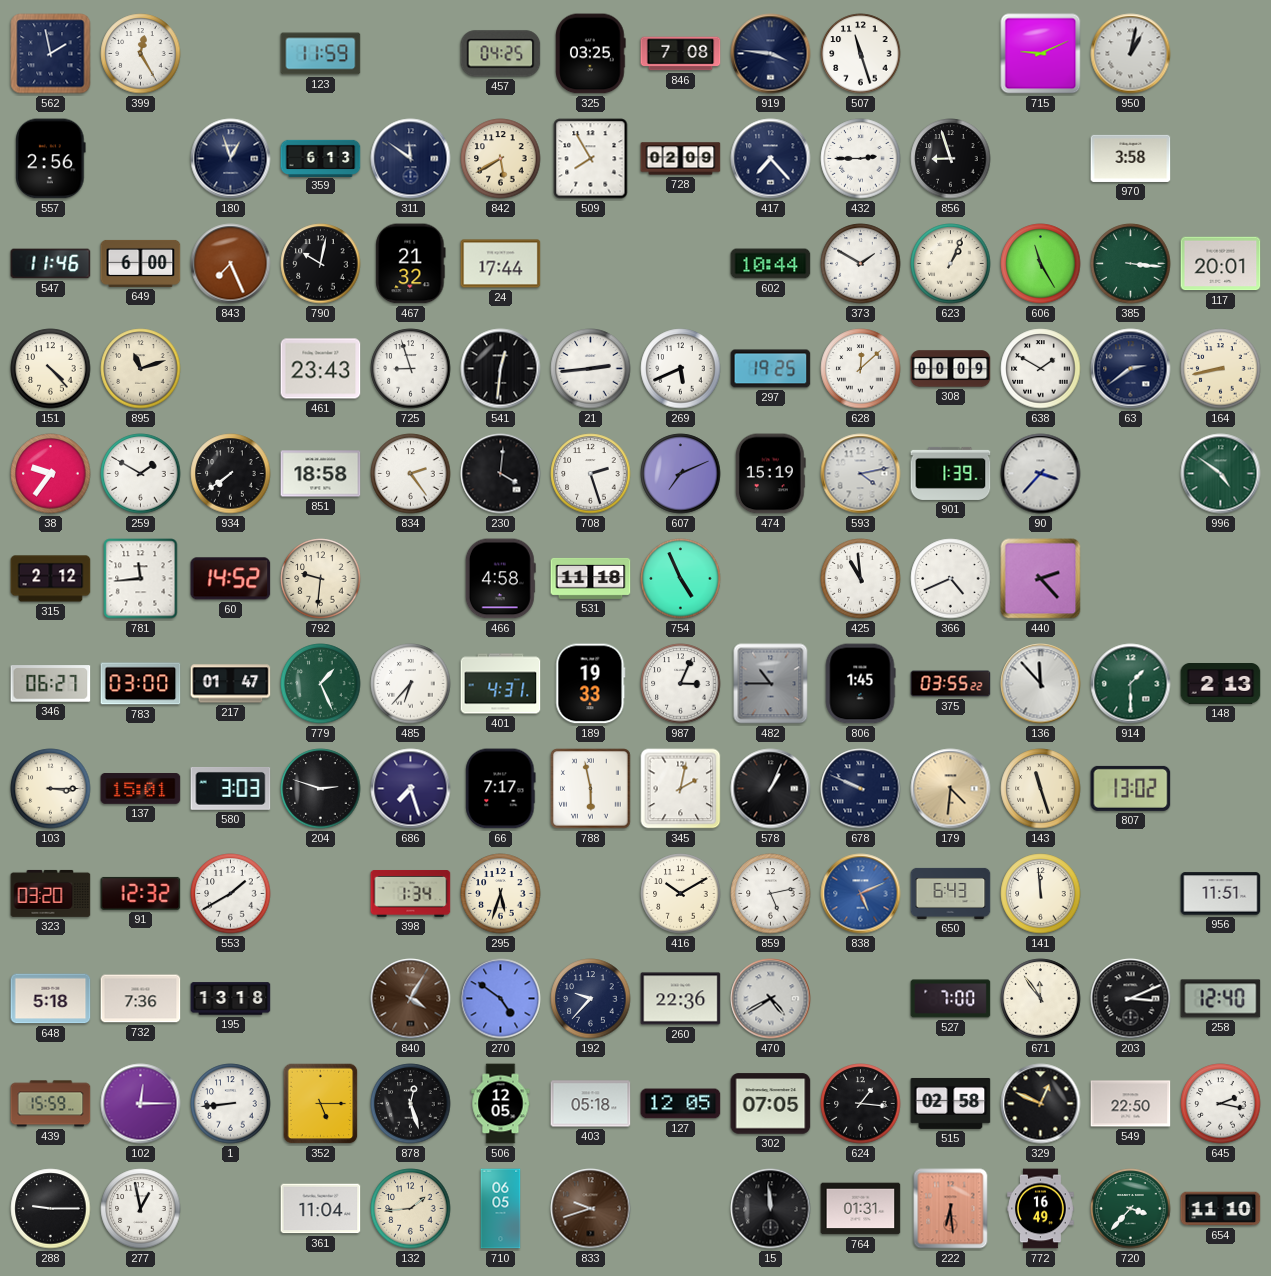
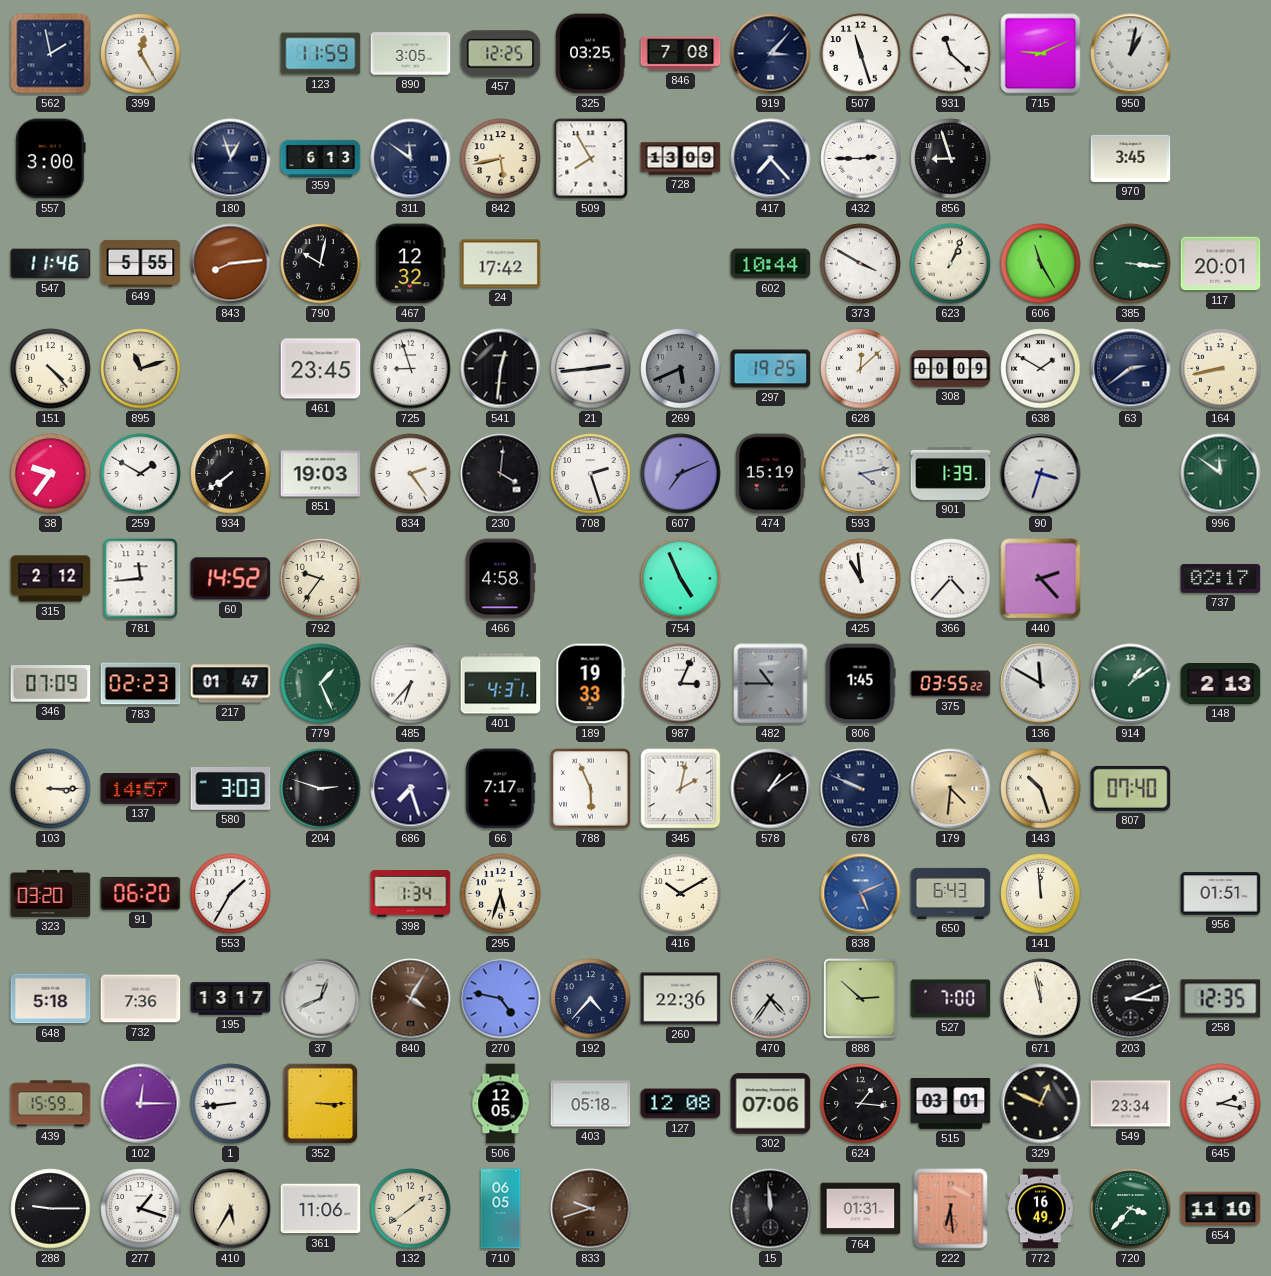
890: none -> 3:05
457: 04:25 -> 12:25
919: 3:46 -> 3:07
931: none -> 11:22
557: 2:56 -> 3:00
842: 5:40 -> 5:43
728: 02:09 -> 13:09
970: 3:58 -> 3:45
649: 6:00 -> 5:55
843: 7:26 -> 8:14
467: 21:32 -> 12:32
24: 17:44 -> 17:42
373: 1:50 -> 3:50
461: 23:43 -> 23:45
269 dial: white -> grey
851: 18:58 -> 19:03
90: 3:37 -> 3:33
996: 4:51 -> 11:51
792: 9:31 -> 9:36
531: 11:18 -> none
366: 4:41 -> 4:37
737: none -> 02:17
346: 06:27 -> 07:09
783: 03:00 -> 02:23
136: 11:53 -> 11:50
914: 1:30 -> 1:09
137: 15:01 -> 14:57
788: 5:58 -> 5:56
578: 1:04 -> 1:09
143: 11:27 -> 10:27
807: 13:02 -> 07:40
91: 12:32 -> 06:20
553: 1:40 -> 1:35
859: 5:13 -> none
956: 11:51 -> 01:51
195: 13:18 -> 13:17
37: none -> 12:41
270: 4:51 -> 4:47
192: 9:37 -> 4:37
470: 4:40 -> 4:36
888: none -> 2:52
671: 11:54 -> 11:58
258: 12:40 -> 12:35
352: 5:15 -> 3:15
878: 12:27 -> none
127: 12:05 -> 12:08
302: 07:05 -> 07:06
515: 02:58 -> 03:01
549: 22:50 -> 23:34
277: 12:58 -> 1:18
410: none -> 5:35
361: 11:04 -> 11:06
132: 1:44 -> 1:39
